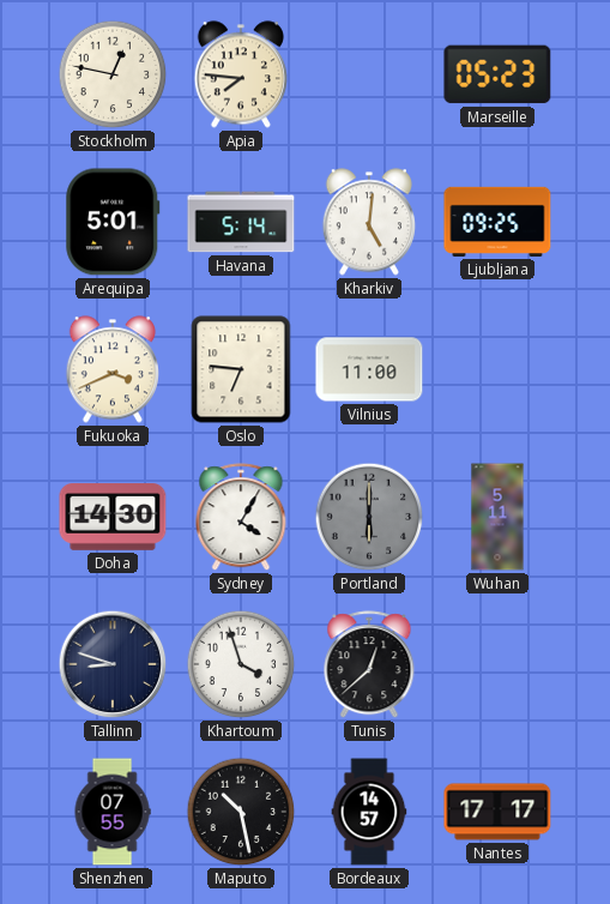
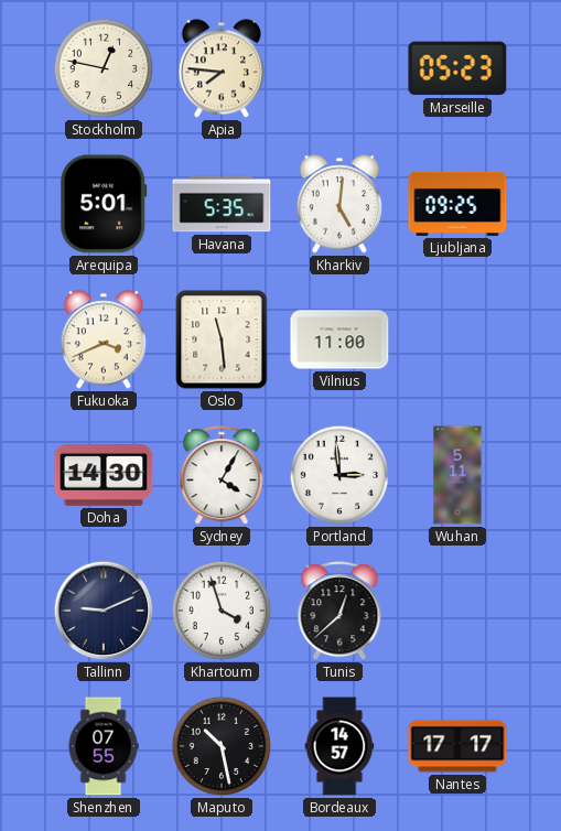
Havana: 5:14 -> 5:35
Oslo: 6:46 -> 11:29
Portland: 6:00 -> 2:59
Portland dial: grey -> white
Tallinn: 8:48 -> 9:11
